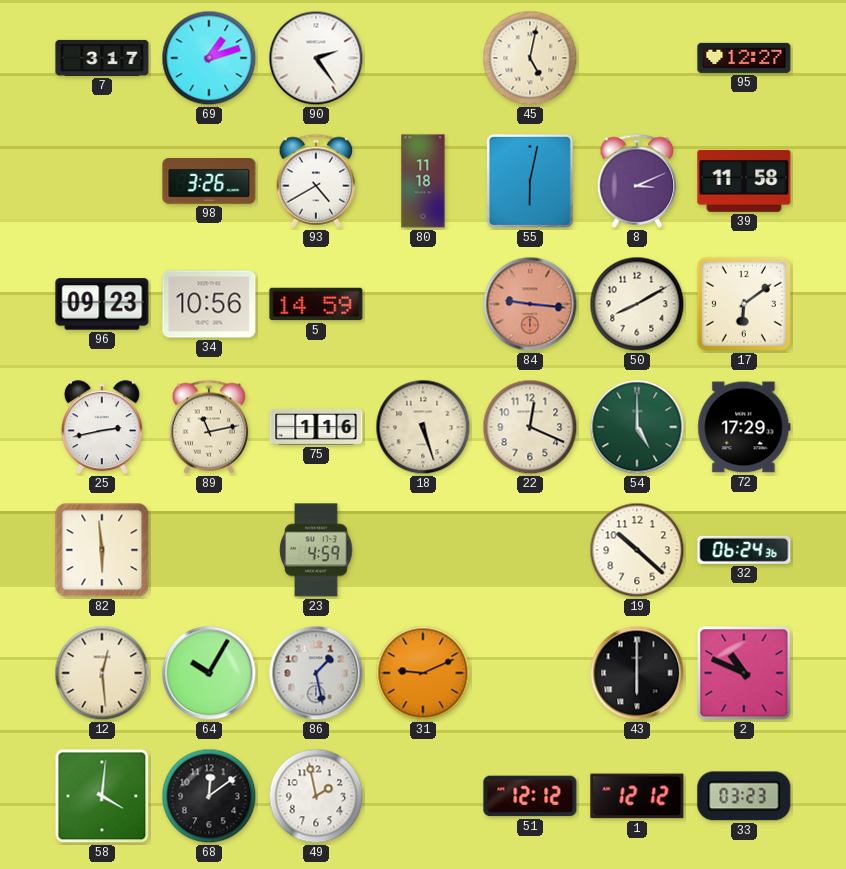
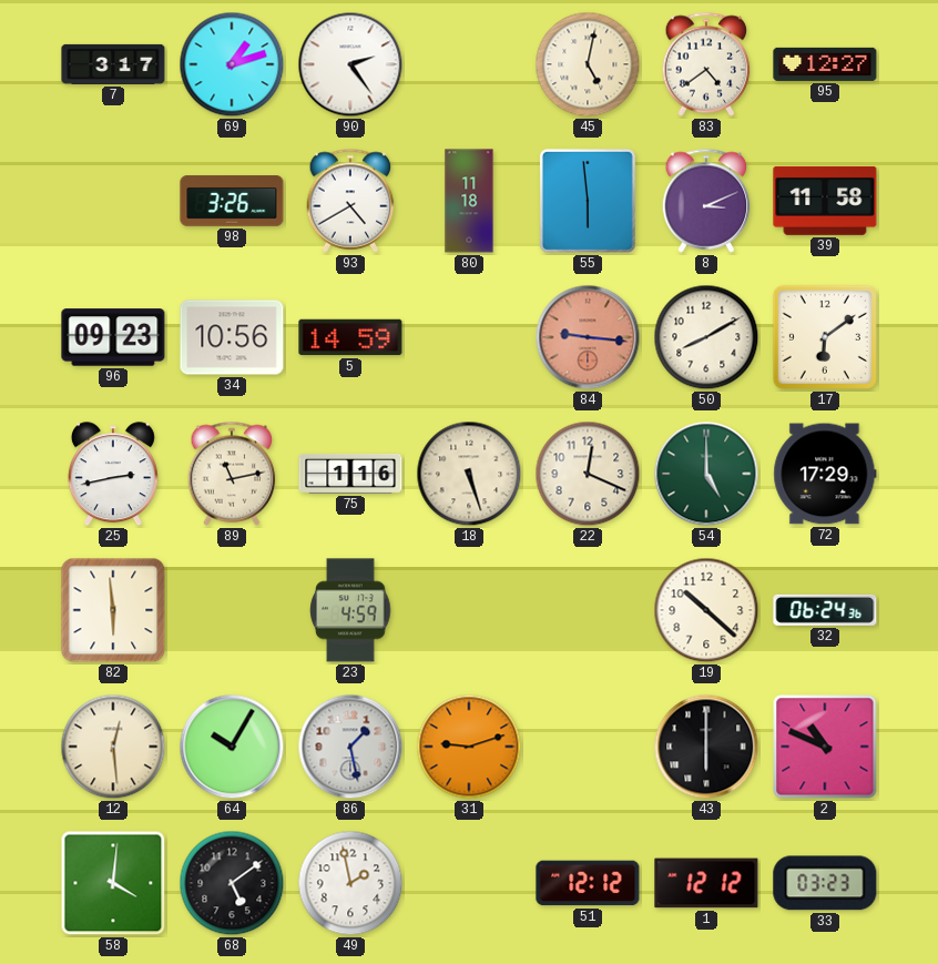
83: none -> 4:39
55: 6:02 -> 5:59
31: 9:11 -> 9:12
68: 12:09 -> 5:09
